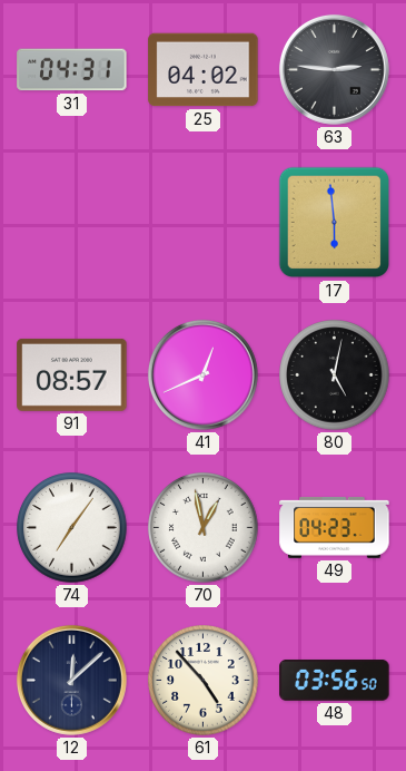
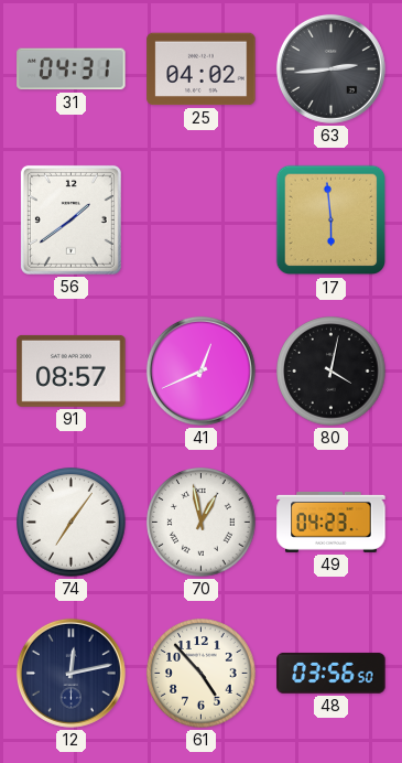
63: 2:46 -> 2:44
56: none -> 1:39
80: 5:02 -> 4:02
12: 12:08 -> 12:13
